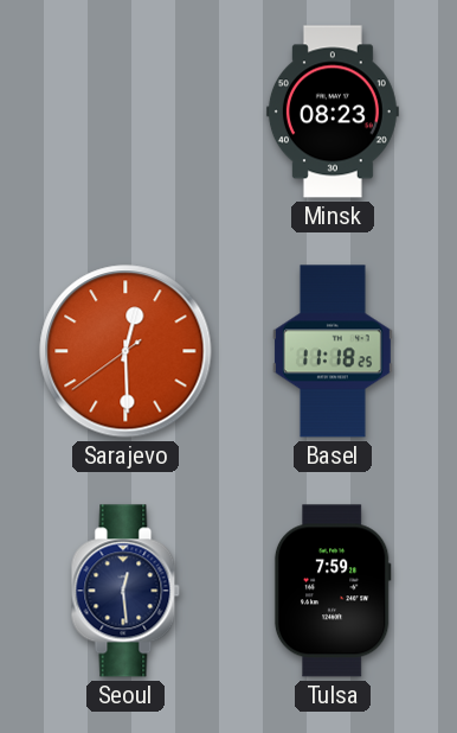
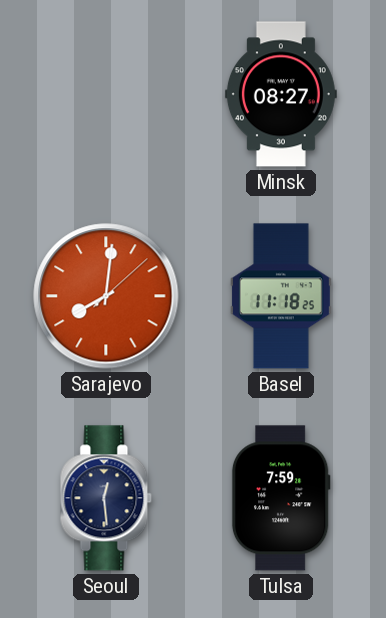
Minsk: 08:23 -> 08:27
Sarajevo: 12:29 -> 8:01
